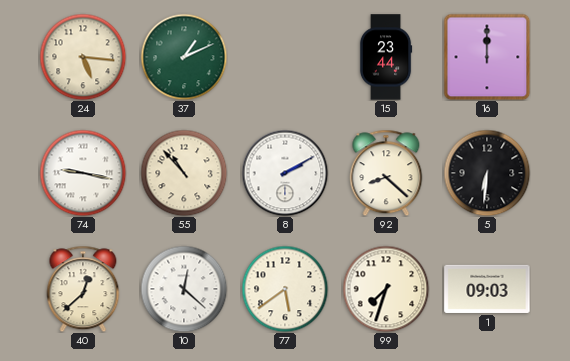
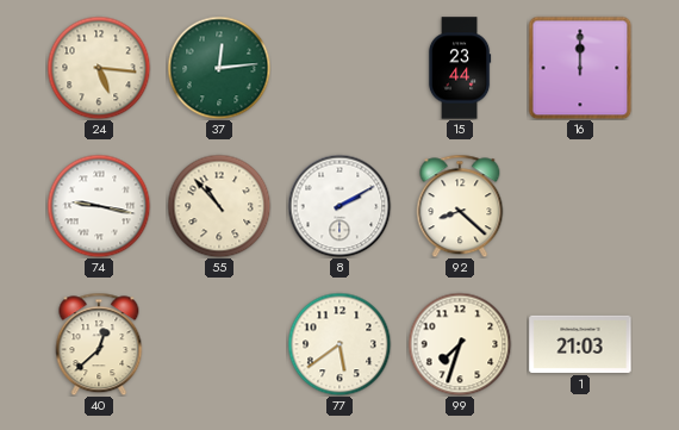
37: 1:11 -> 12:14
5: 6:31 -> none
10: 12:22 -> none
1: 09:03 -> 21:03
